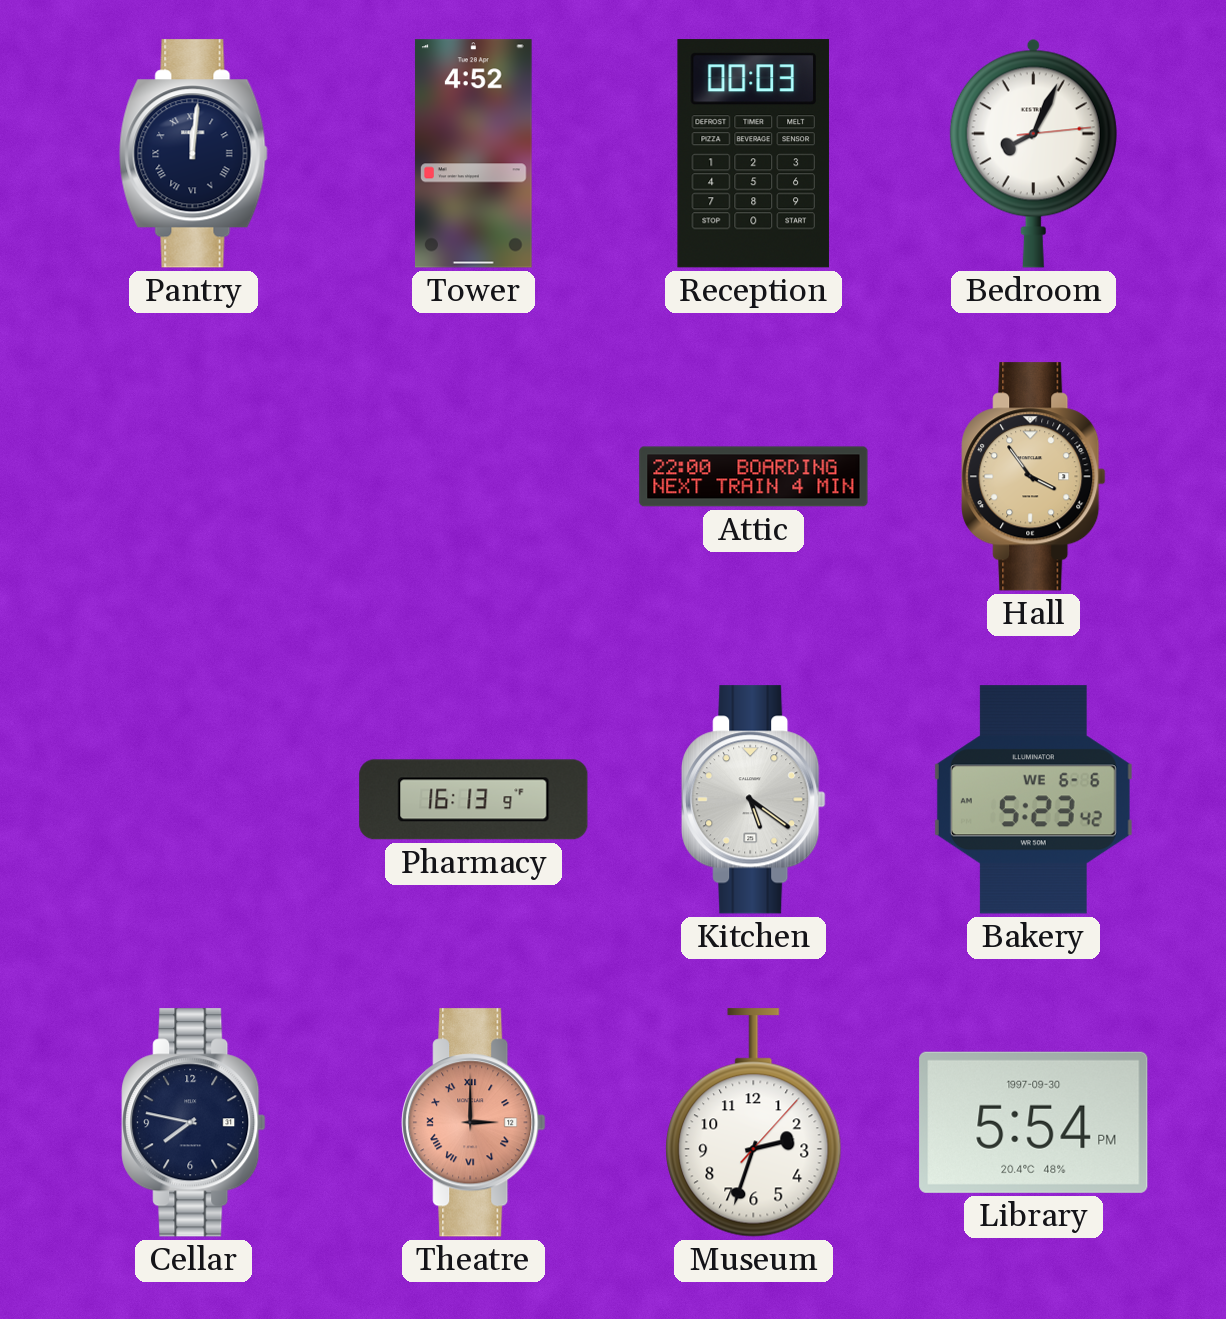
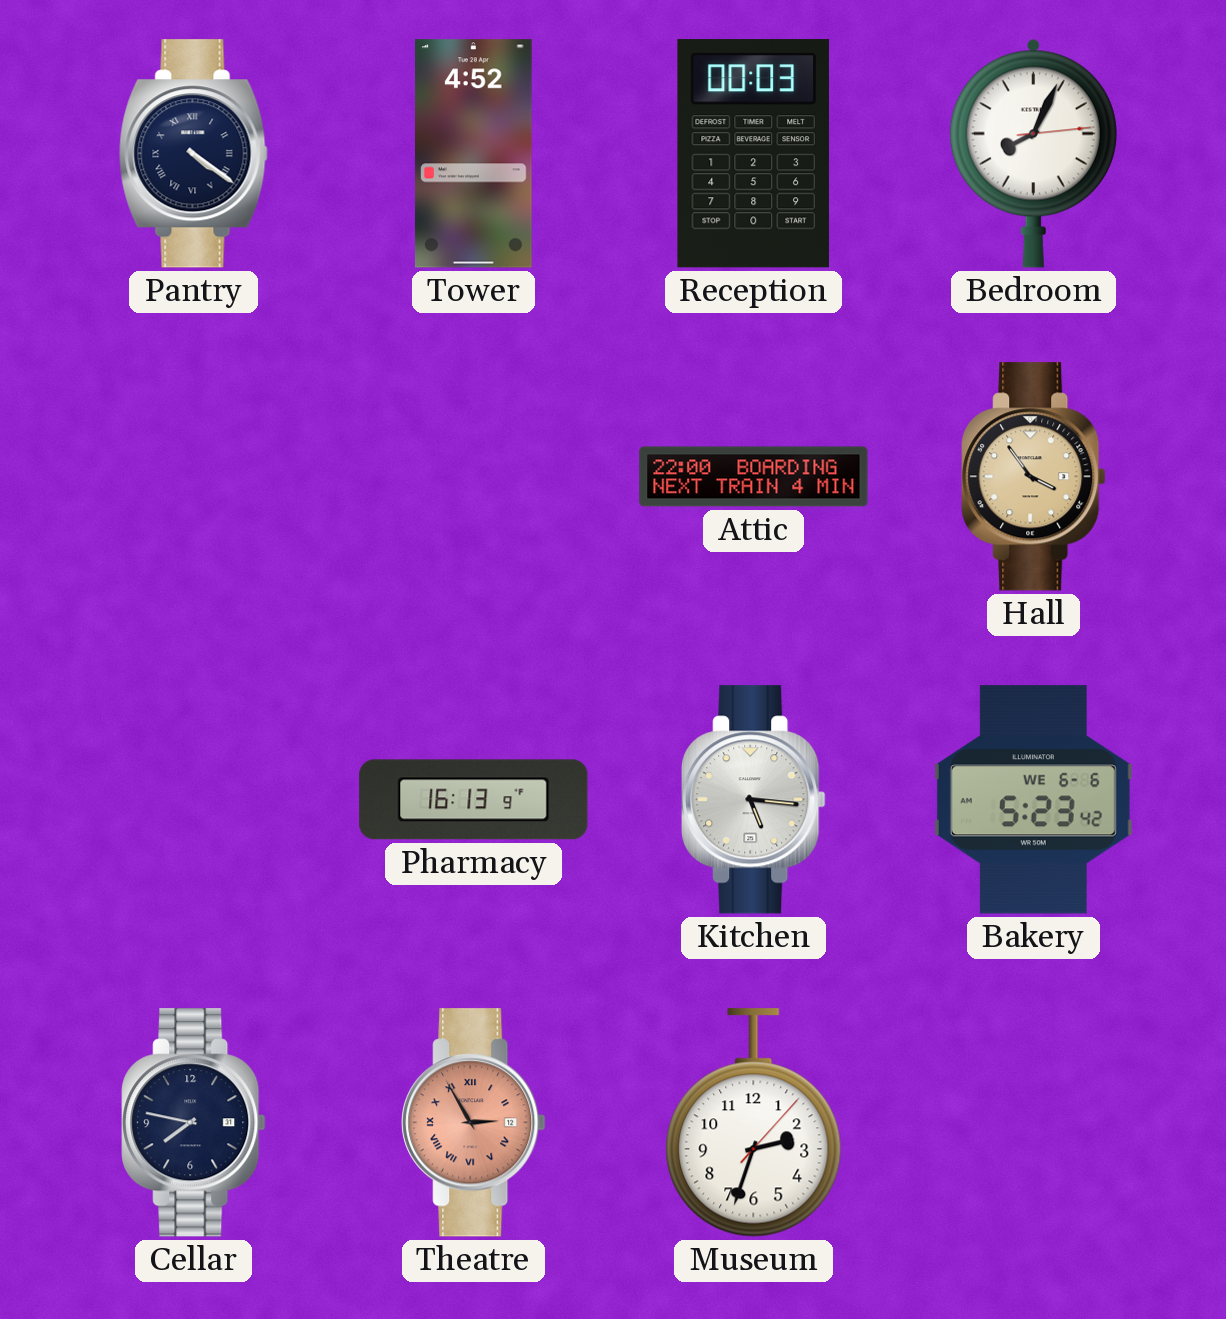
Pantry: 12:01 -> 4:21
Kitchen: 5:21 -> 5:16
Theatre: 3:00 -> 2:55
Library: 5:54 -> none
